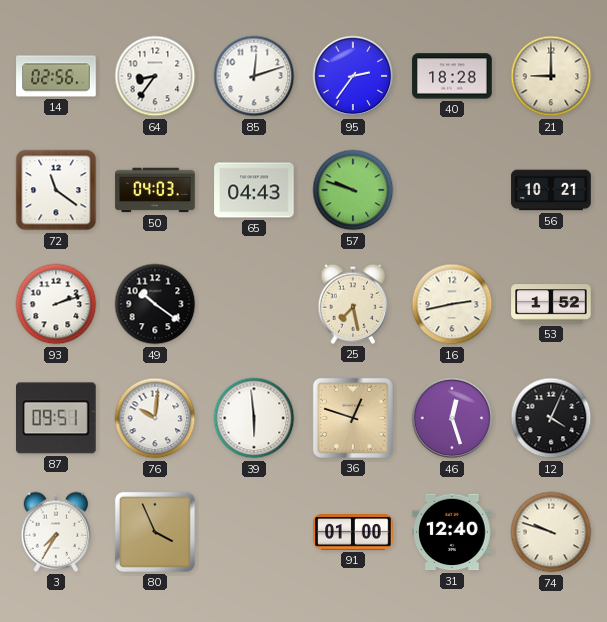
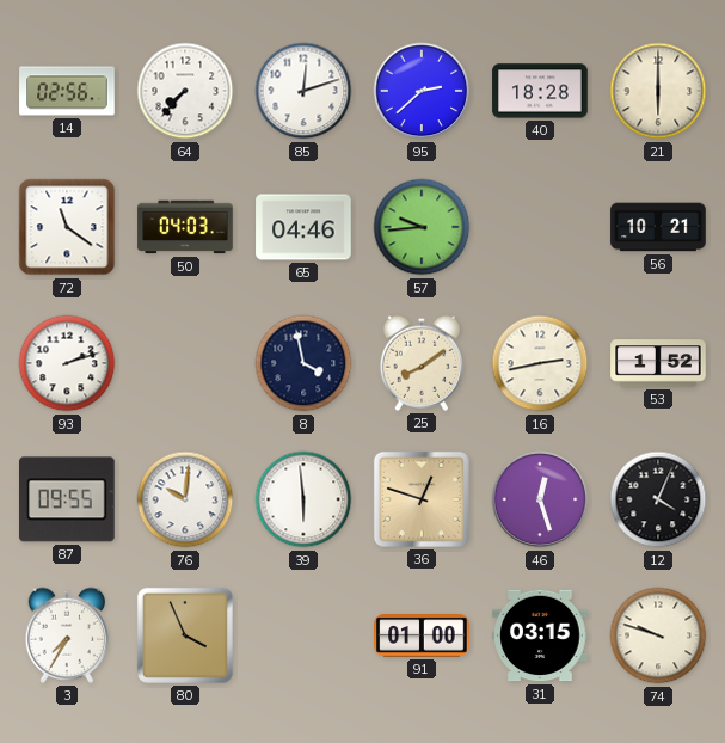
64: 8:36 -> 7:37
95: 2:36 -> 2:38
21: 9:00 -> 6:00
65: 04:43 -> 04:46
57: 9:48 -> 9:44
49: 10:21 -> none
8: none -> 3:58
25: 7:28 -> 8:09
87: 09:51 -> 09:55
31: 12:40 -> 03:15
